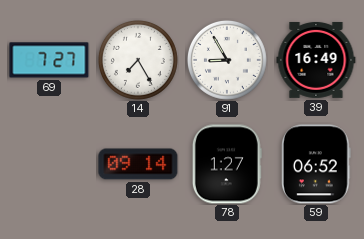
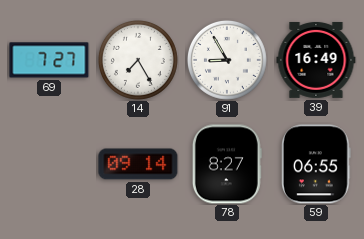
78: 1:27 -> 8:27
59: 06:52 -> 06:55
